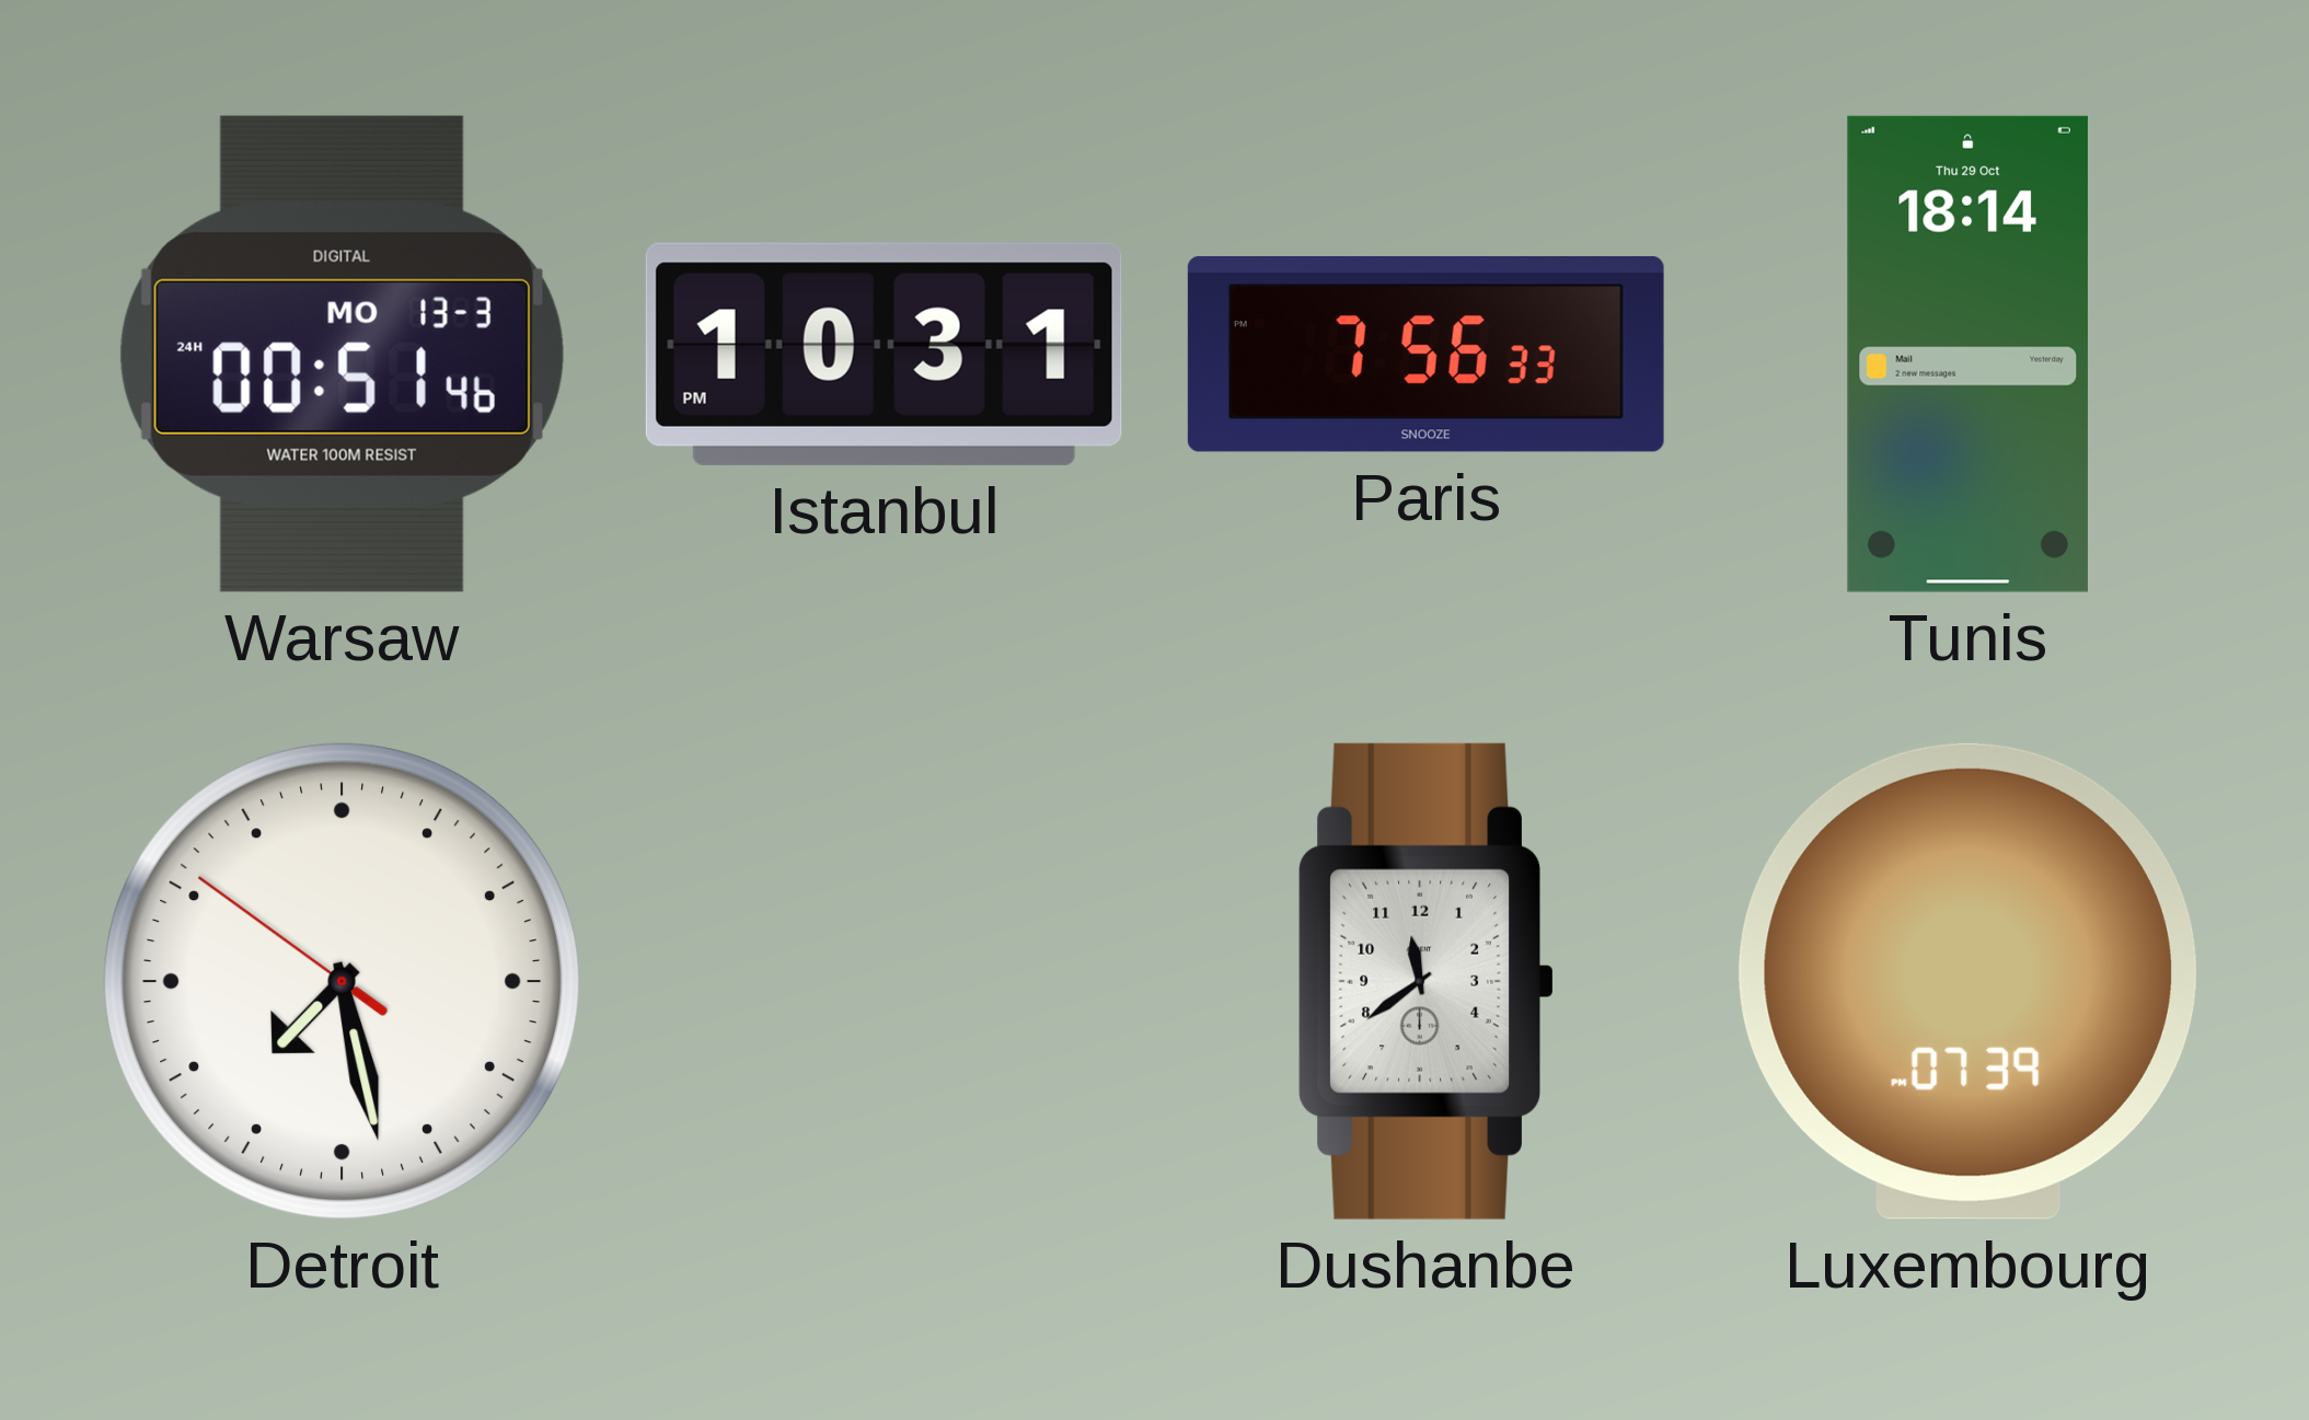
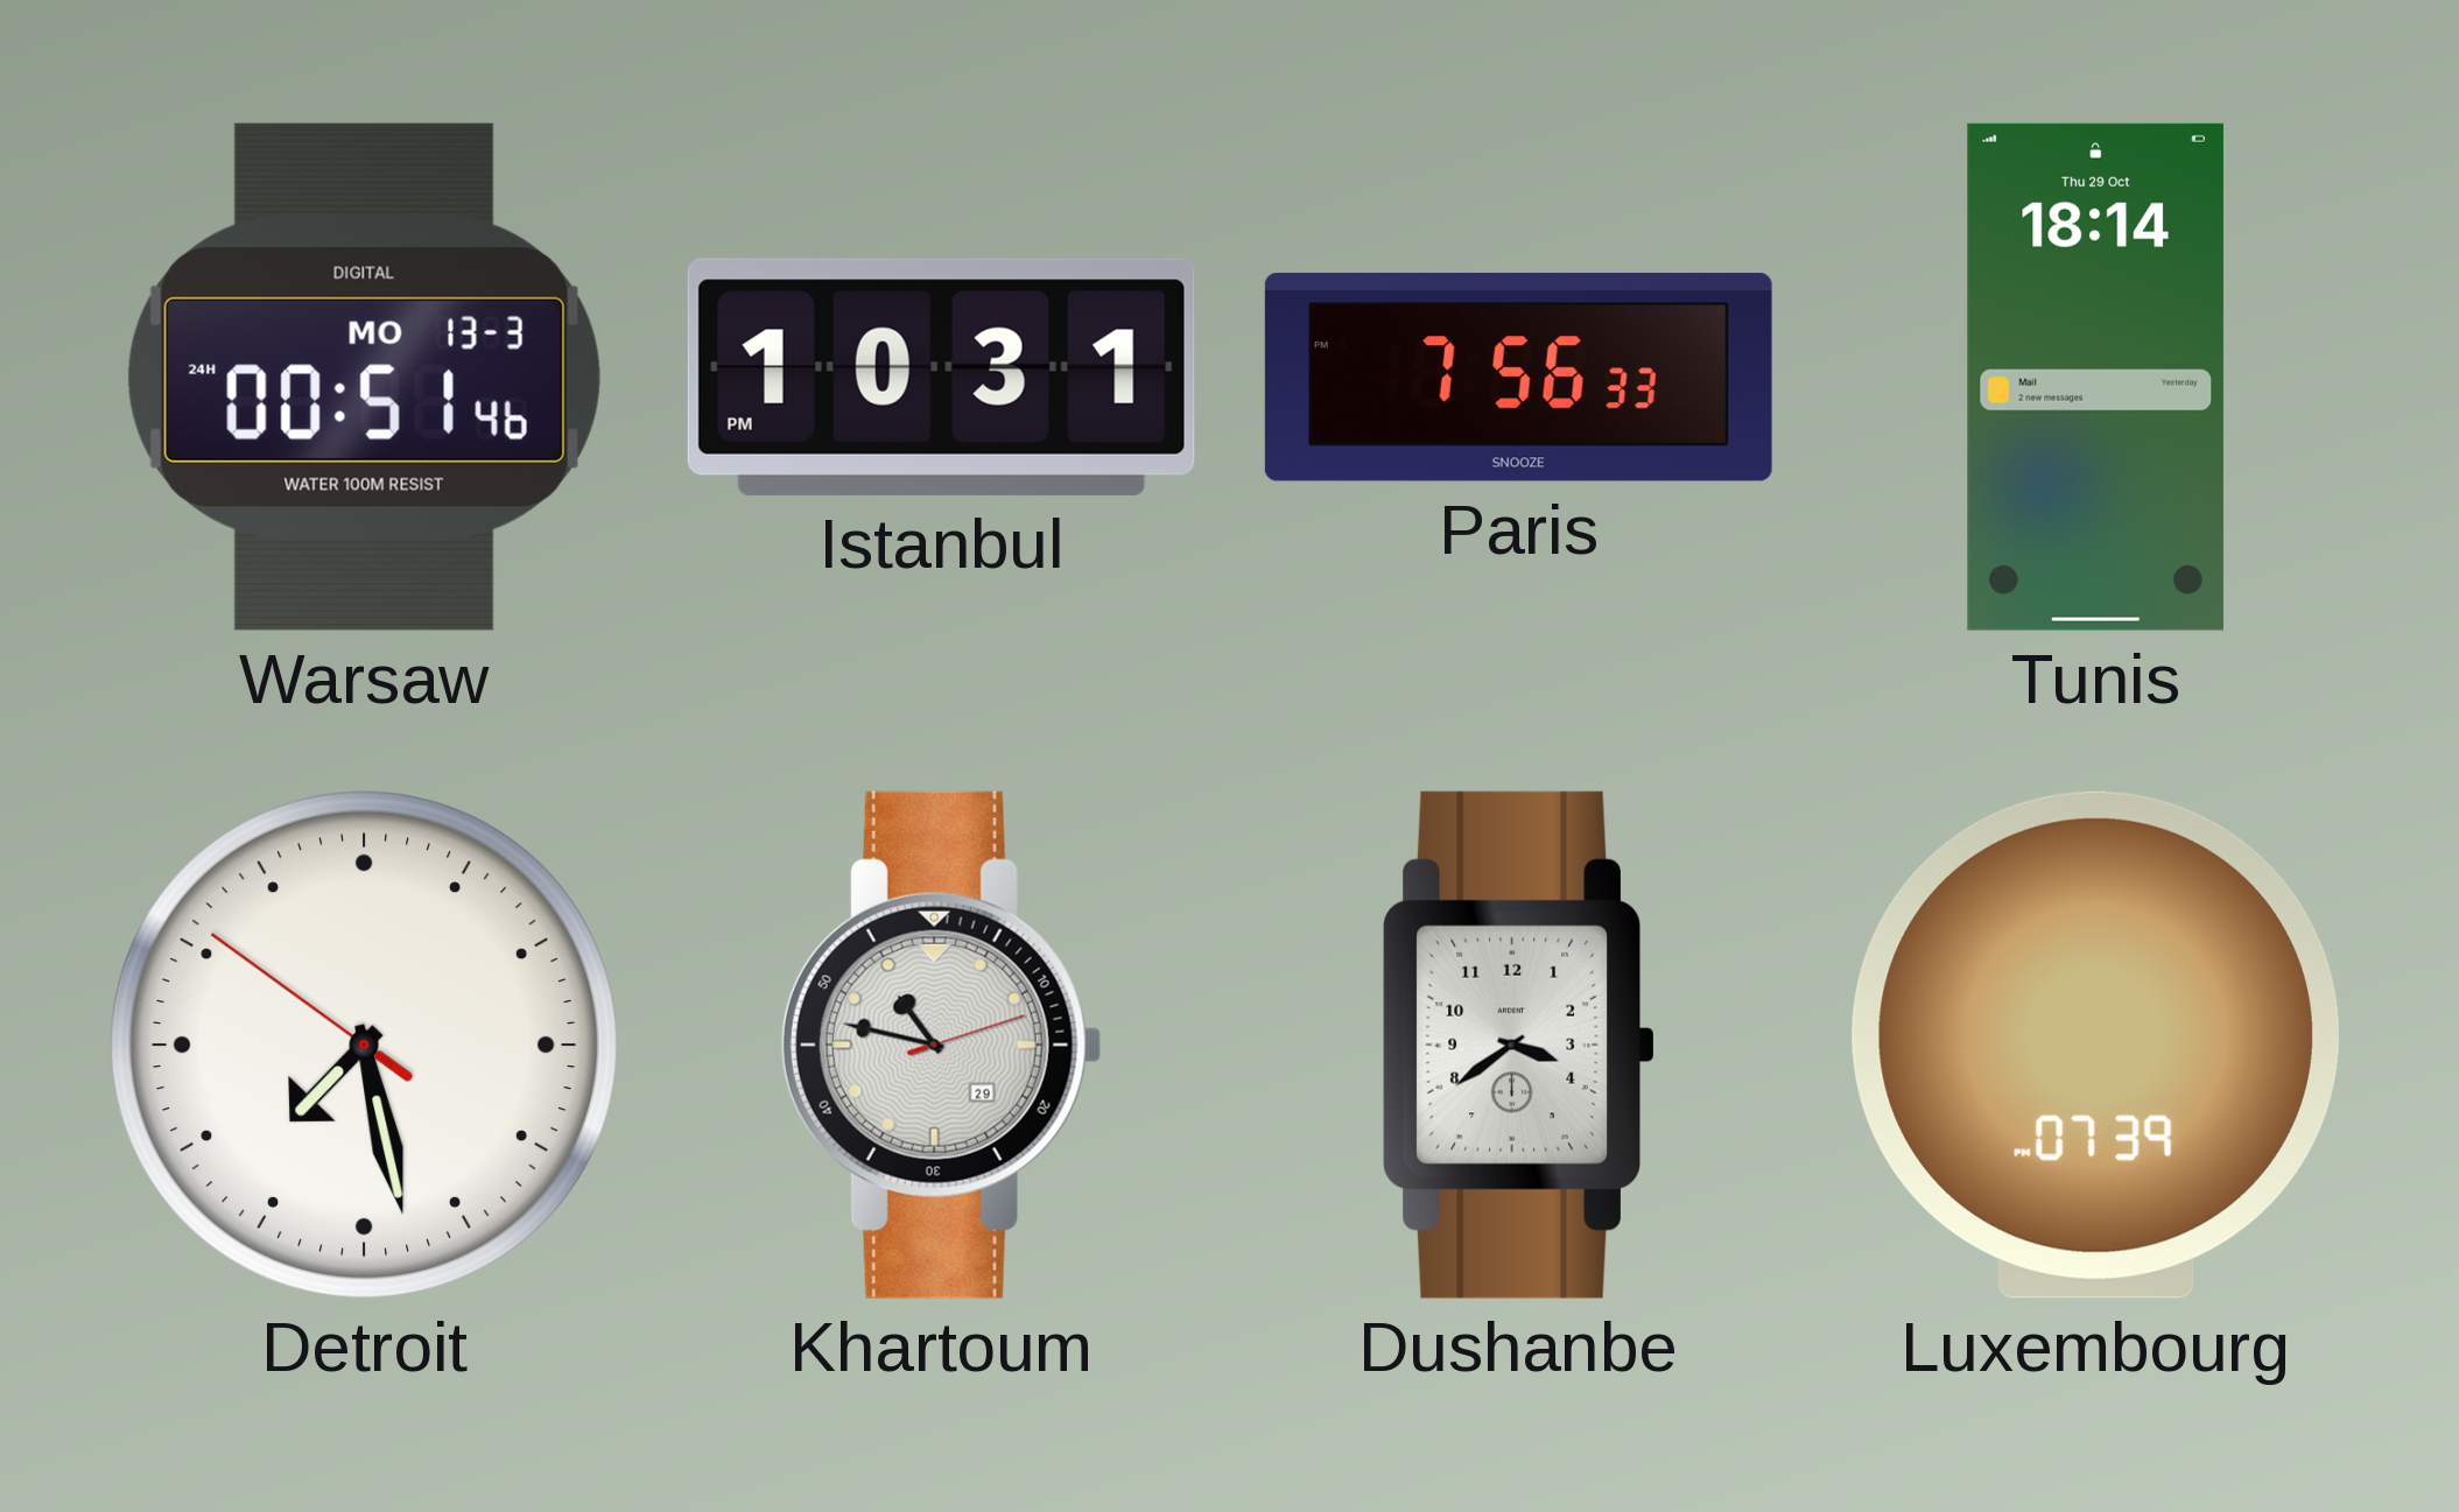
Khartoum: none -> 10:47
Dushanbe: 11:39 -> 3:39
